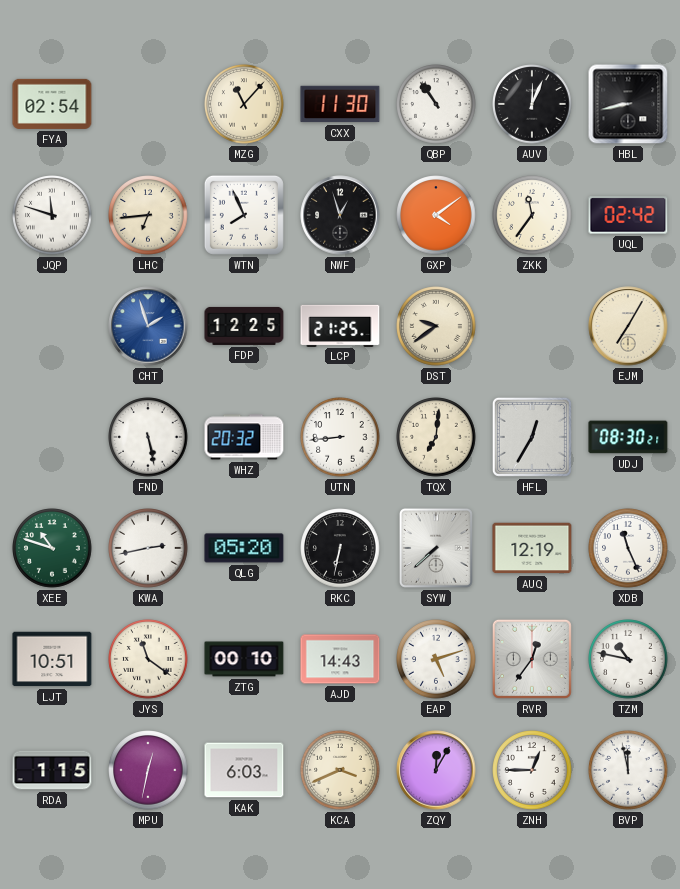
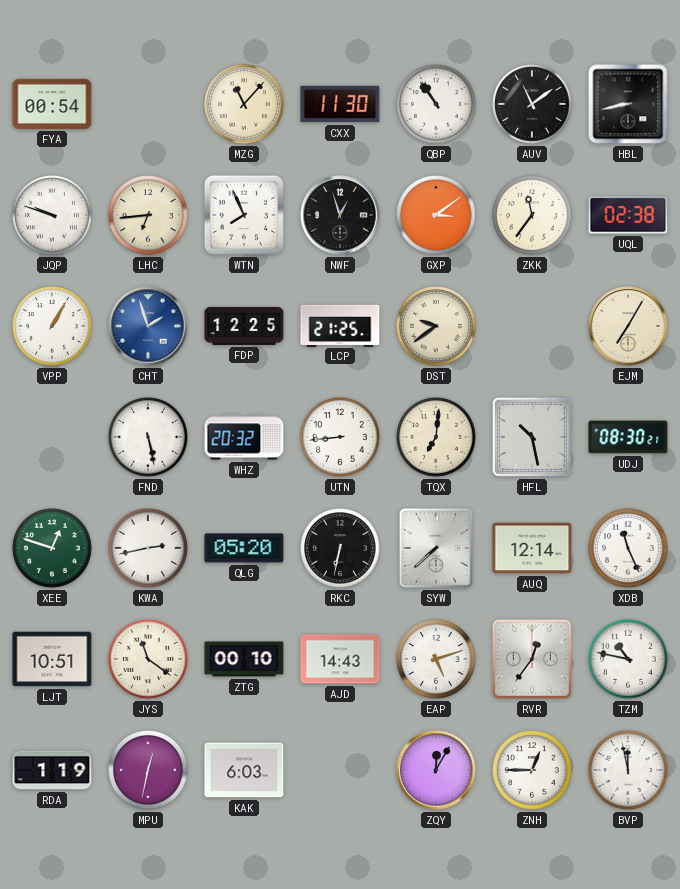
FYA: 02:54 -> 00:54
AUV: 12:04 -> 11:09
JQP: 11:48 -> 9:48
GXP: 4:09 -> 3:09
UQL: 02:42 -> 02:38
VPP: none -> 1:05
HFL: 12:35 -> 10:28
XEE: 10:48 -> 12:48
AUQ: 12:19 -> 12:14
RDA: 1:15 -> 1:19
KCA: 3:41 -> none
